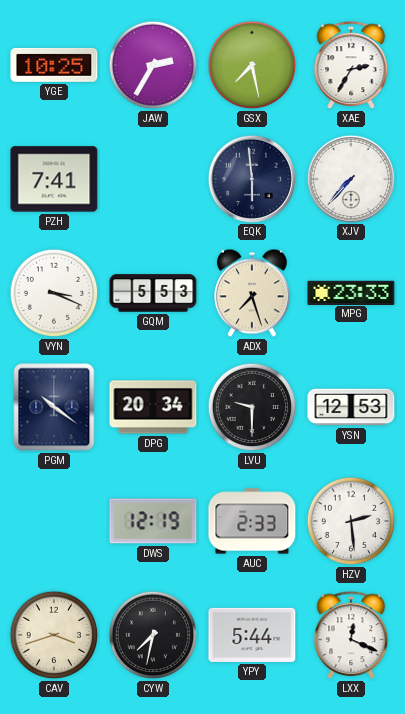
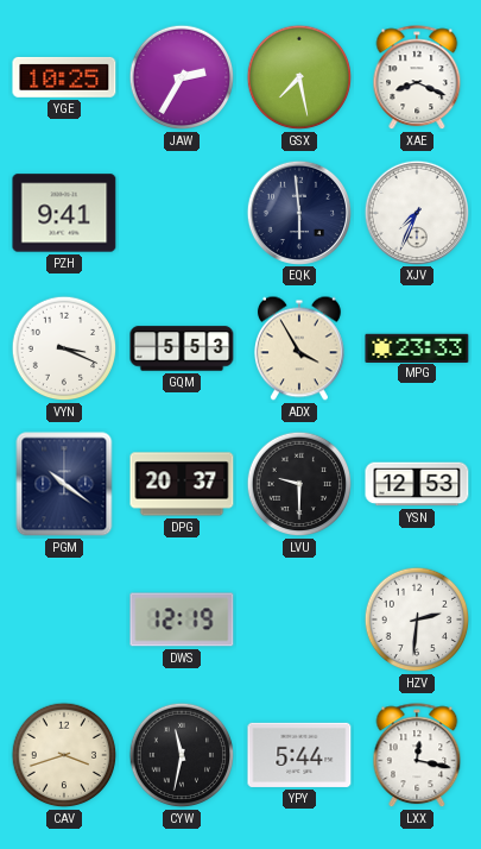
XAE: 2:35 -> 8:19
PZH: 7:41 -> 9:41
XJV: 7:37 -> 7:34
ADX: 7:27 -> 3:55
DPG: 20:34 -> 20:37
AUC: 2:33 -> none
HZV: 2:29 -> 2:31
CYW: 7:32 -> 11:32
LXX: 12:19 -> 12:17
